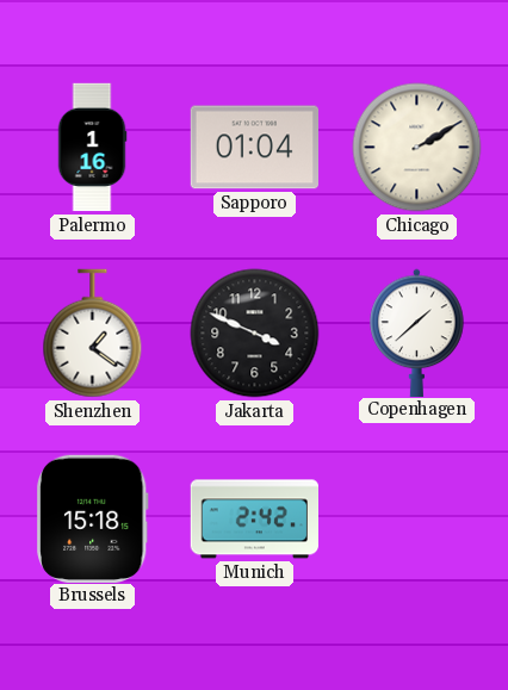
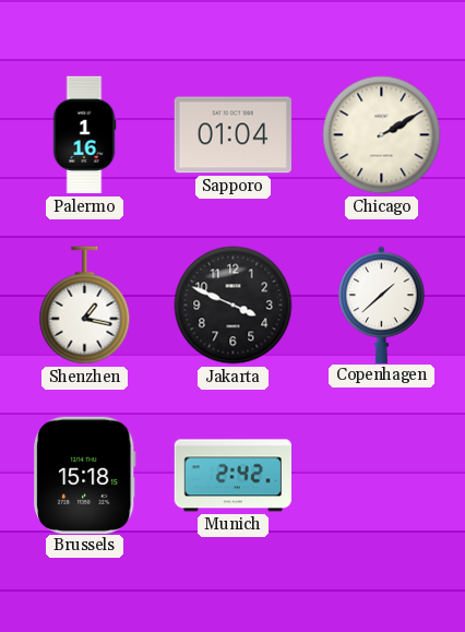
Shenzhen: 1:21 -> 1:17
